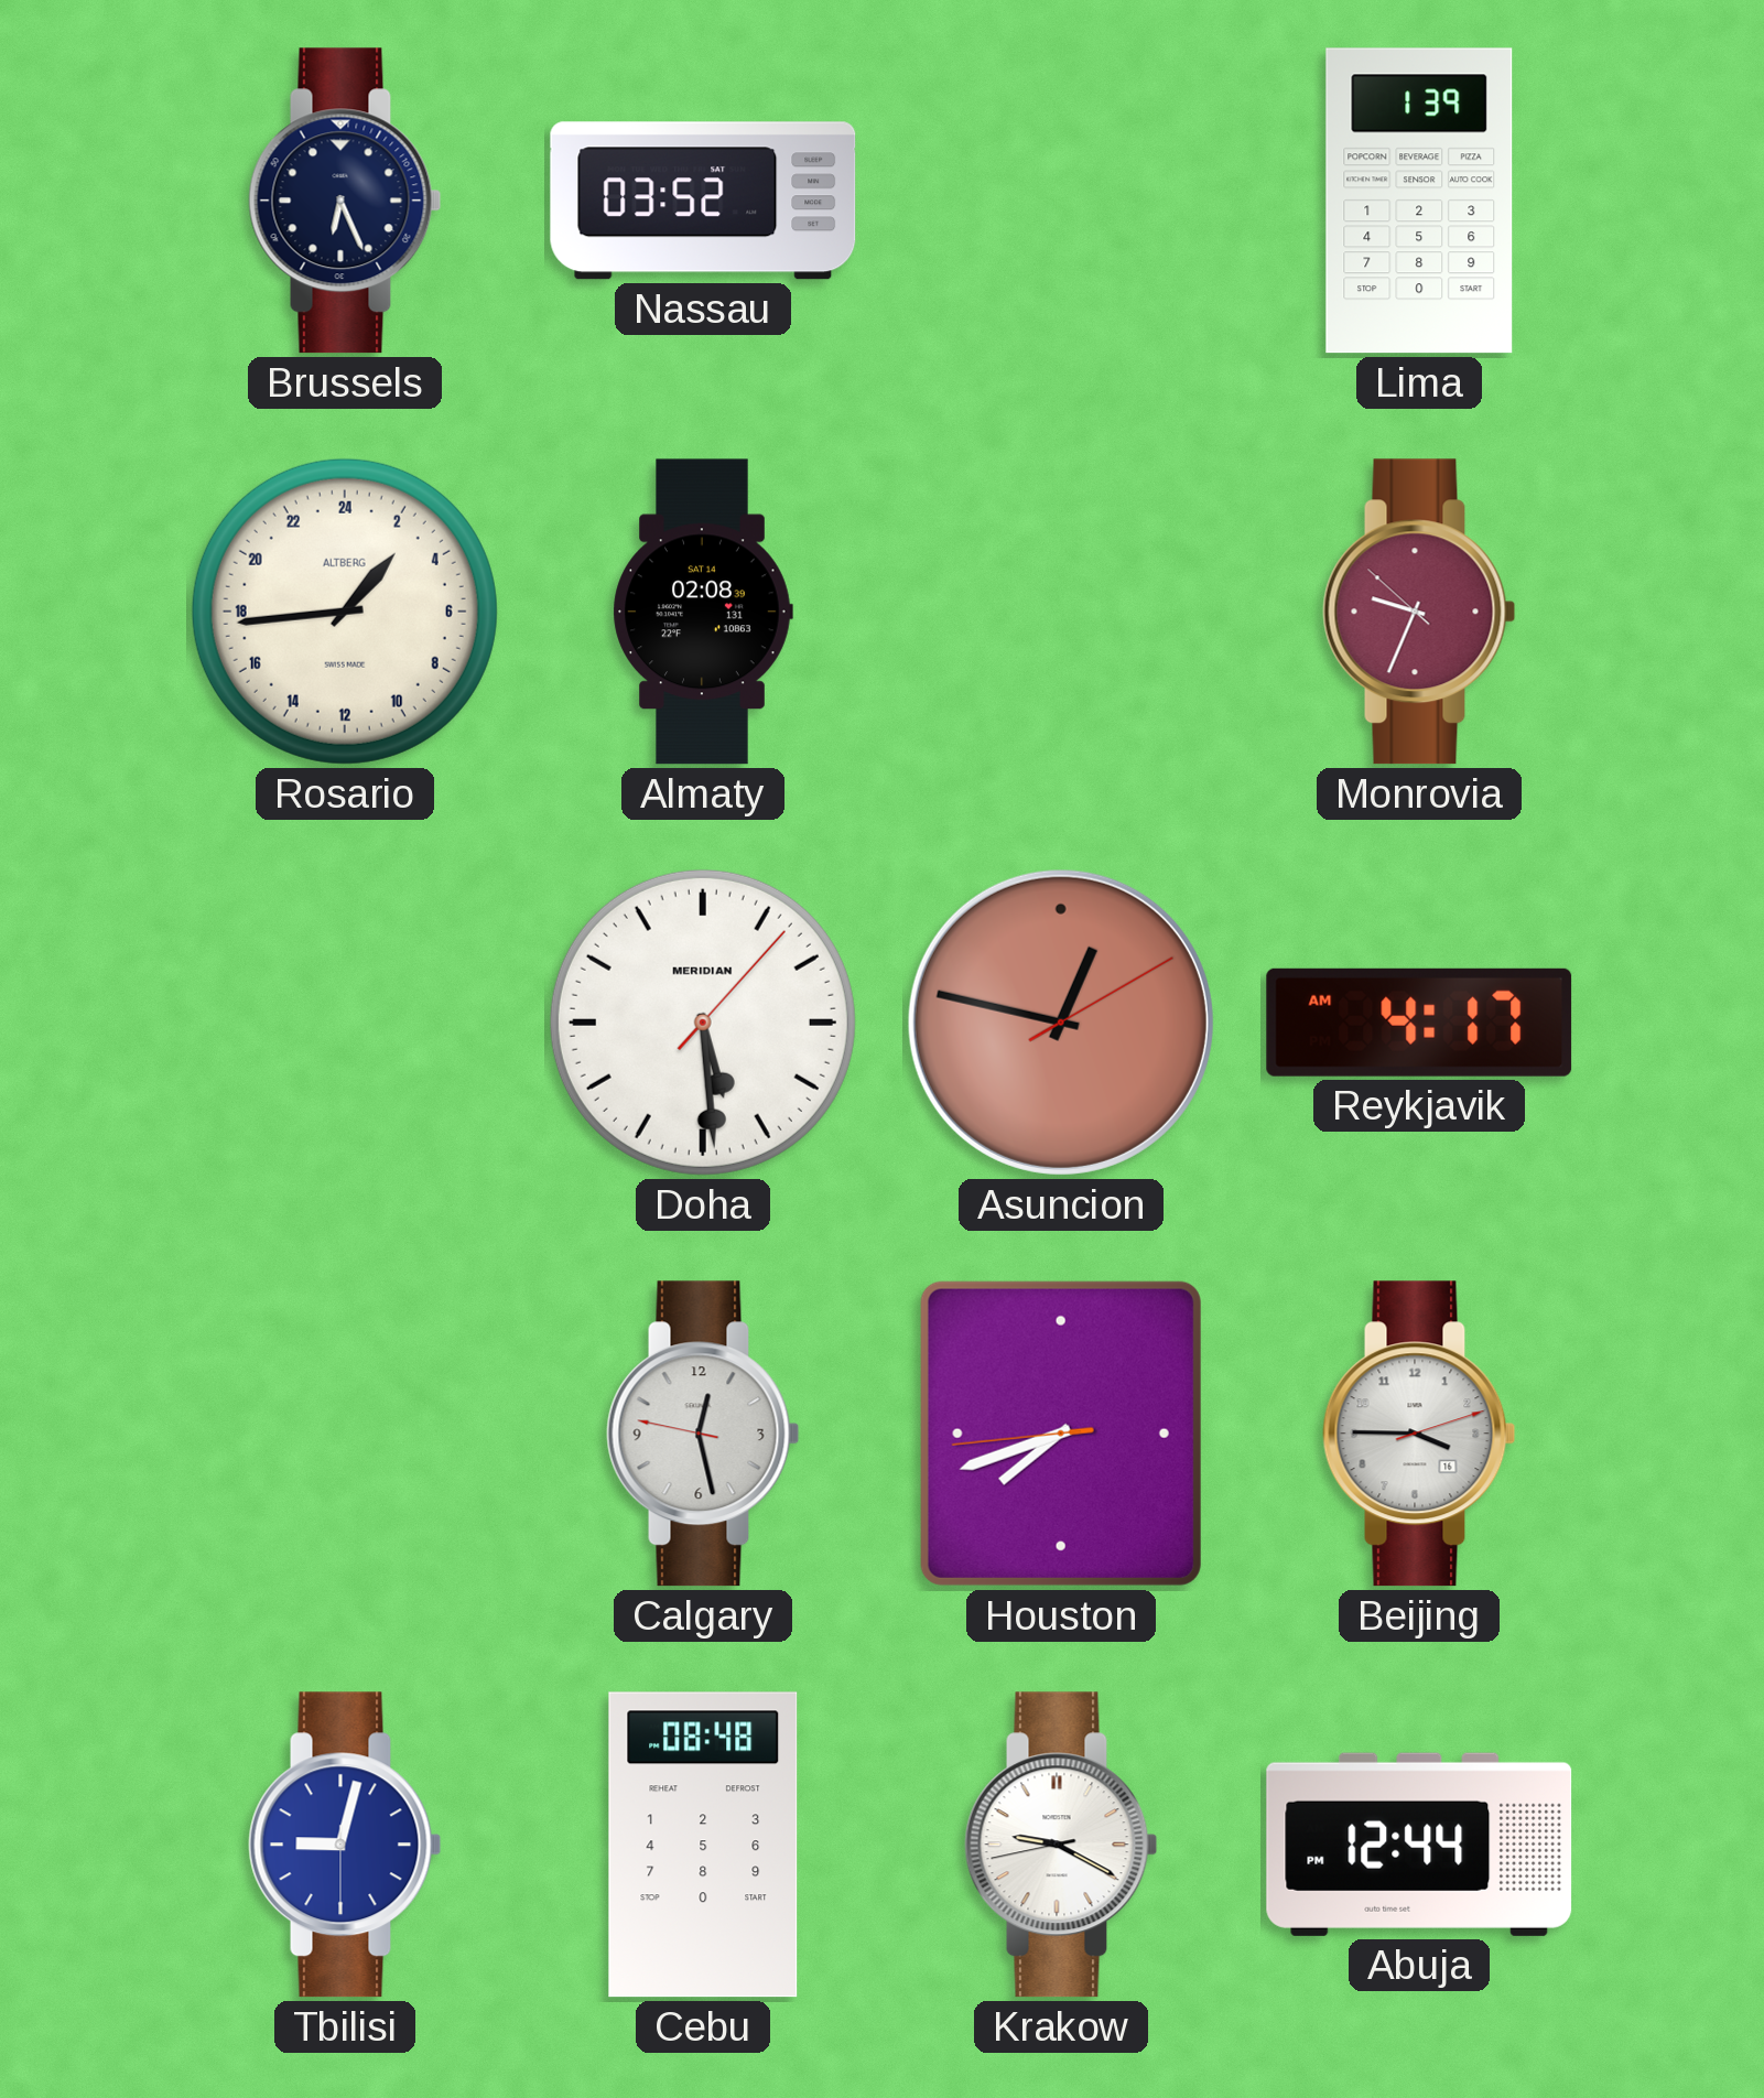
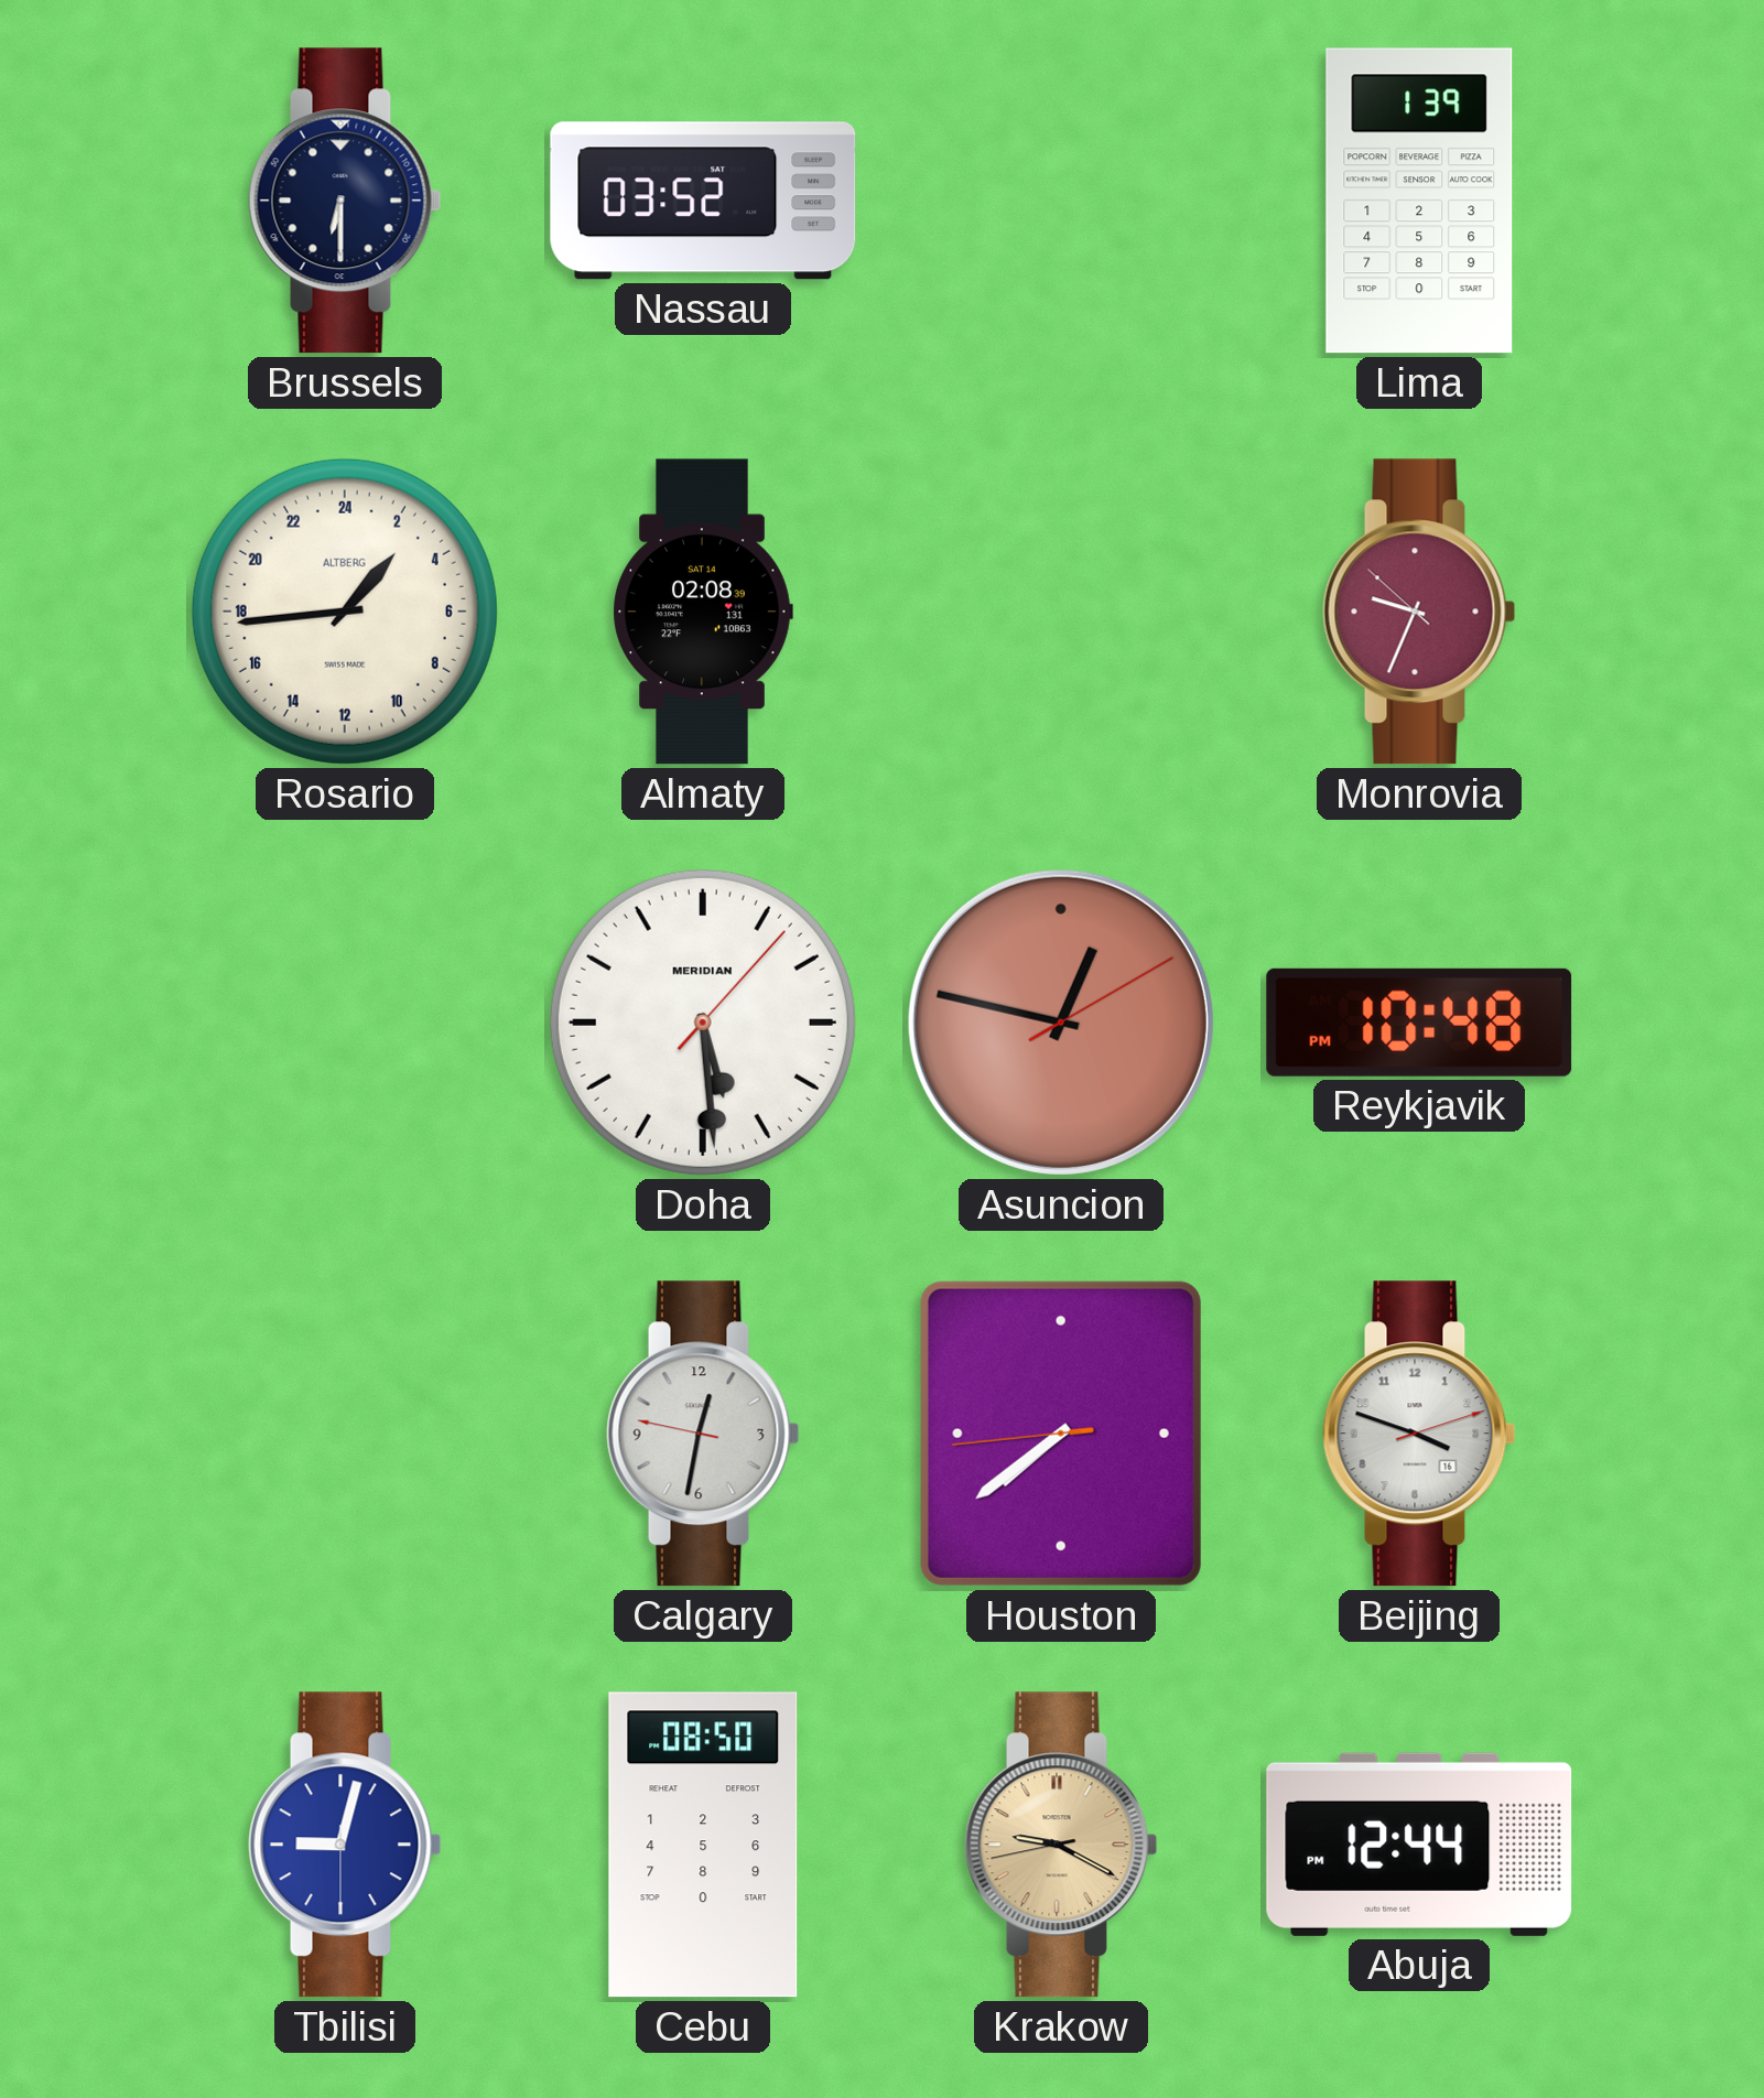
Brussels: 6:26 -> 6:30
Reykjavik: 4:17 -> 10:48
Calgary: 12:27 -> 12:31
Houston: 7:41 -> 7:38
Beijing: 3:45 -> 3:48
Cebu: 08:48 -> 08:50
Krakow dial: white -> champagne
